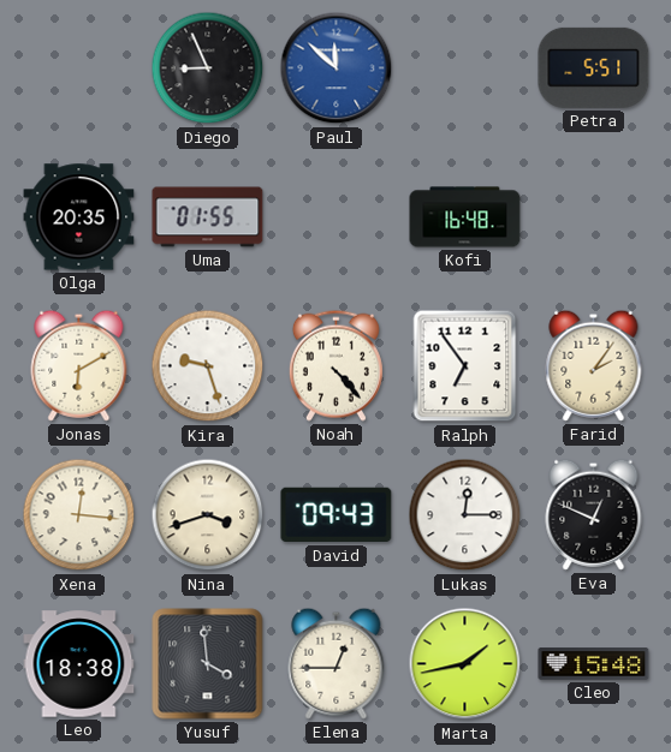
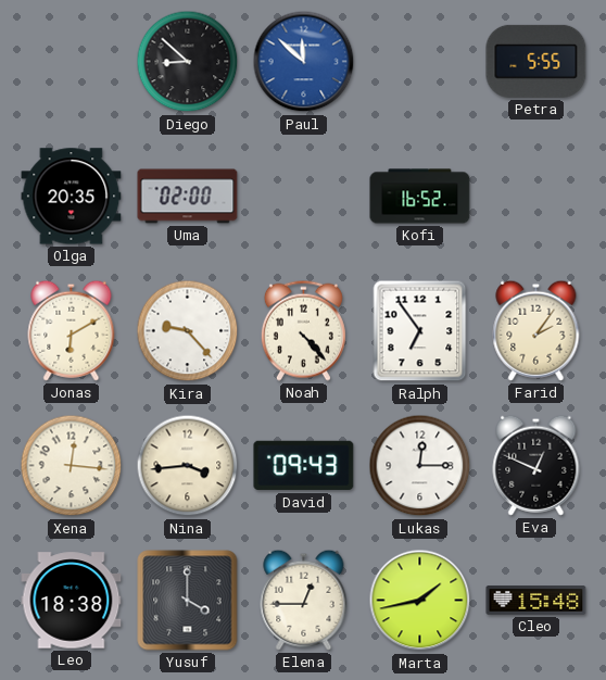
Diego: 8:56 -> 8:52
Petra: 5:51 -> 5:55
Uma: 01:55 -> 02:00
Kofi: 16:48 -> 16:52
Kira: 9:27 -> 9:23
Nina: 3:42 -> 3:44
Yusuf: 3:59 -> 4:00
